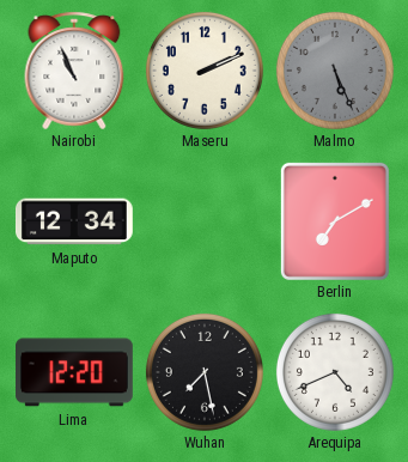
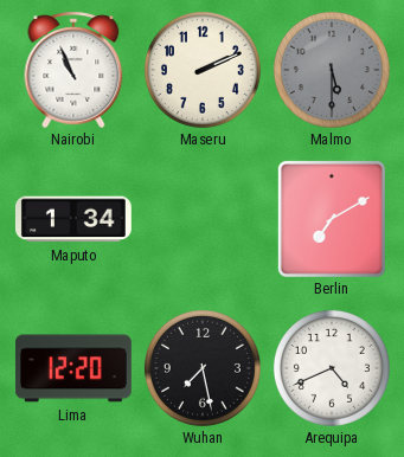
Malmo: 5:26 -> 5:30
Maputo: 12:34 -> 1:34
